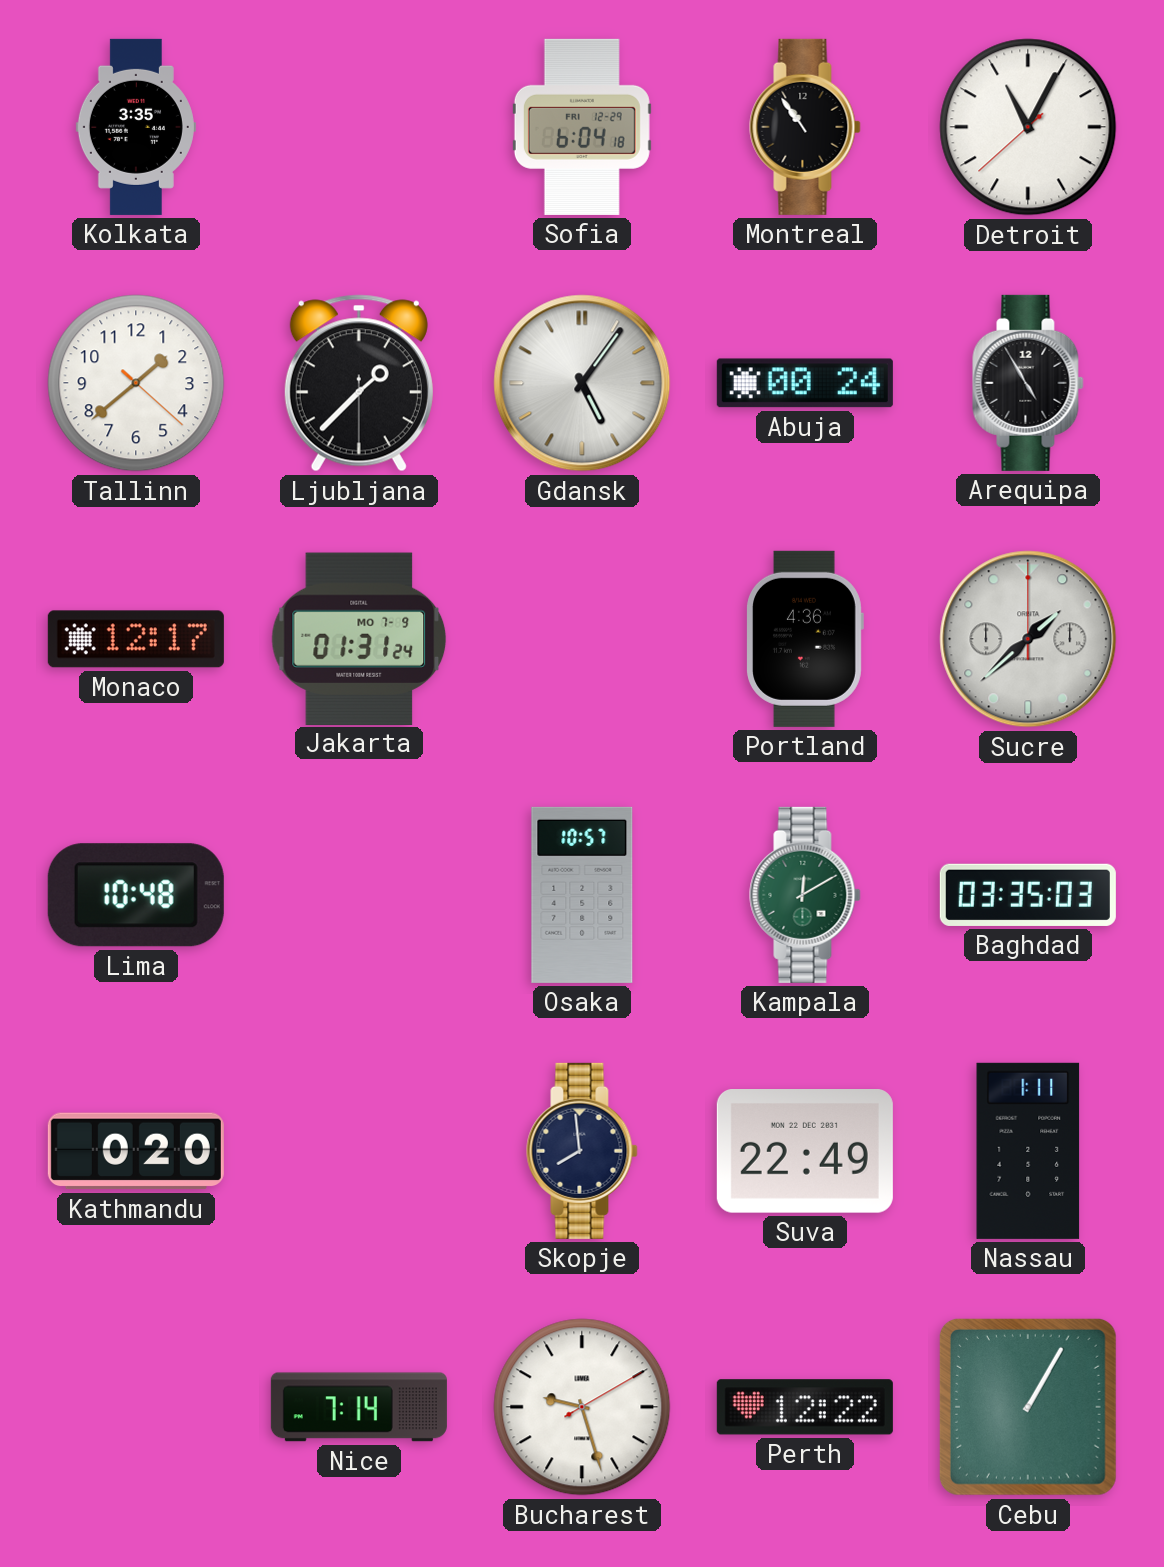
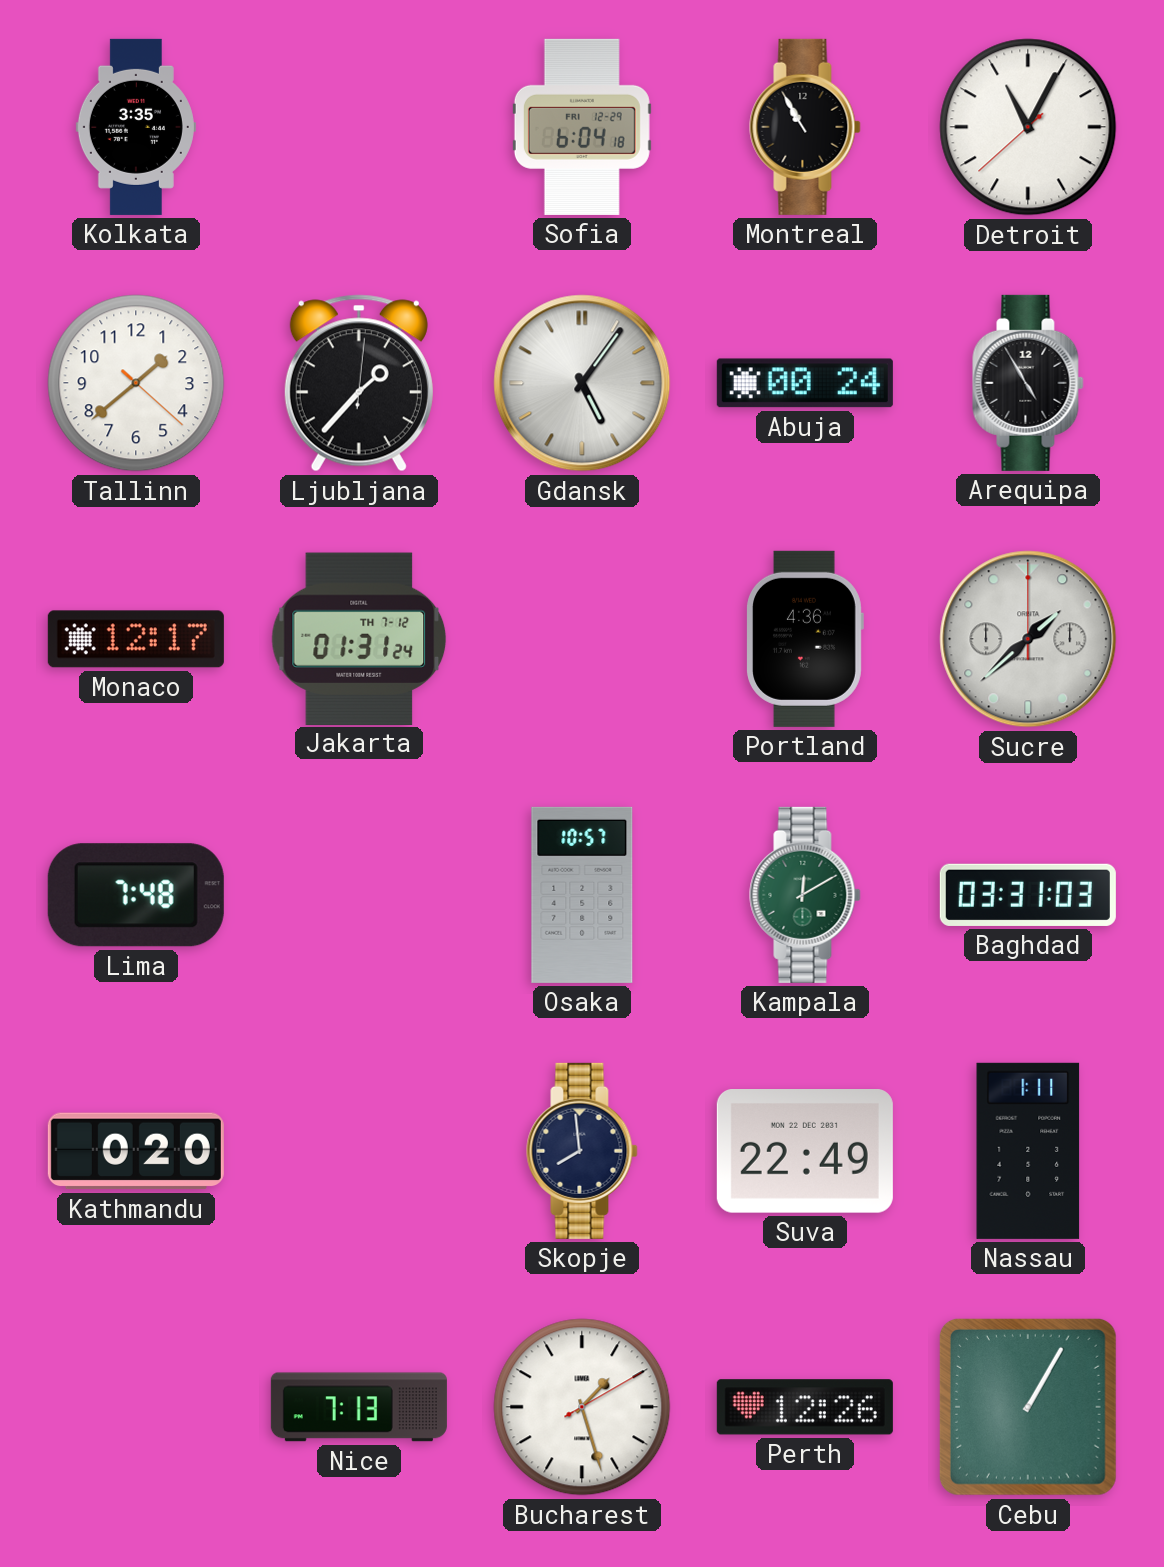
Montreal: 10:54 -> 10:55
Ljubljana: 1:37:30 -> 1:37:01
Jakarta date: MO 7-9 -> TH 7-12
Lima: 10:48 -> 7:48
Baghdad: 03:35 -> 03:31
Nice: 7:14 -> 7:13
Bucharest: 9:27 -> 1:27
Perth: 12:22 -> 12:26
